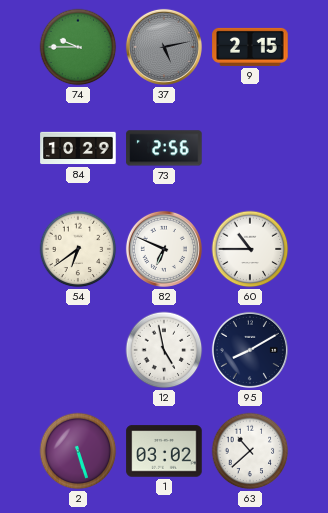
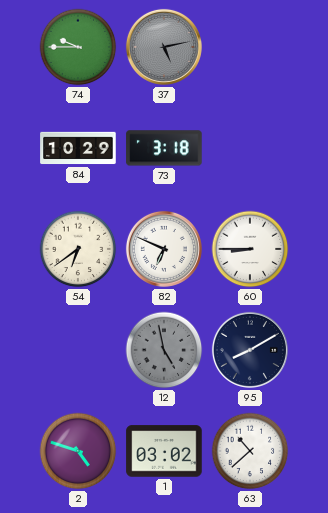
9: 2:15 -> none
73: 2:56 -> 3:18
60: 10:45 -> 8:45
12 dial: white -> grey
2: 5:27 -> 4:48
